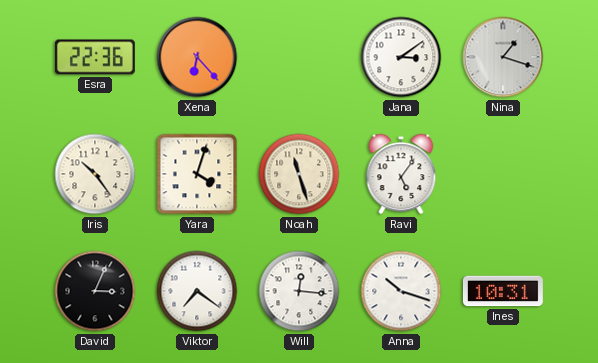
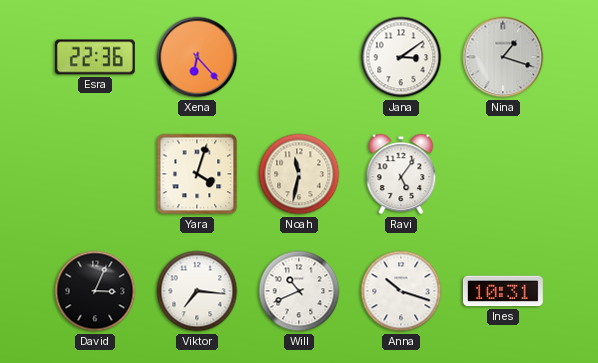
Iris: 10:24 -> none
Noah: 11:27 -> 11:32
Viktor: 7:21 -> 7:16
Will: 12:16 -> 10:41
